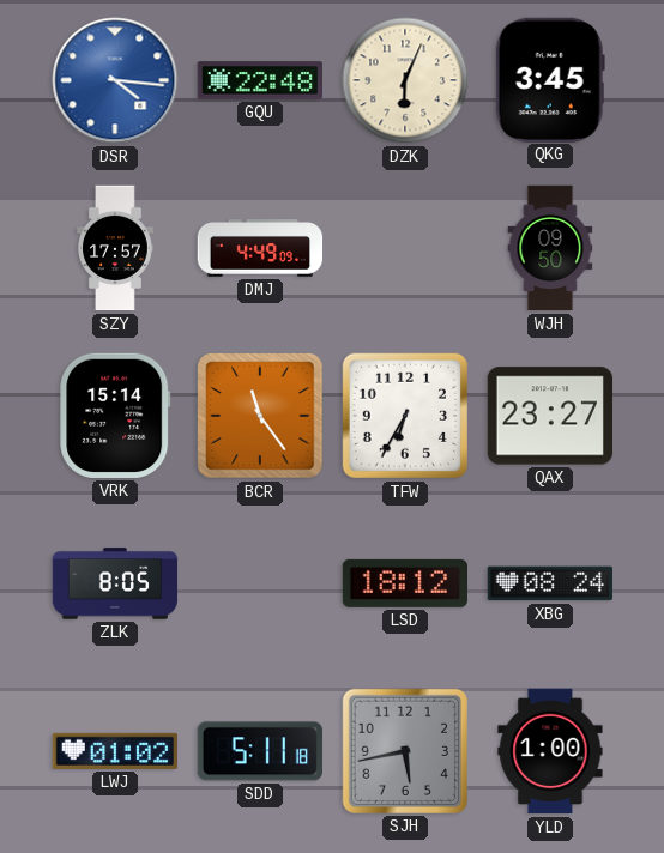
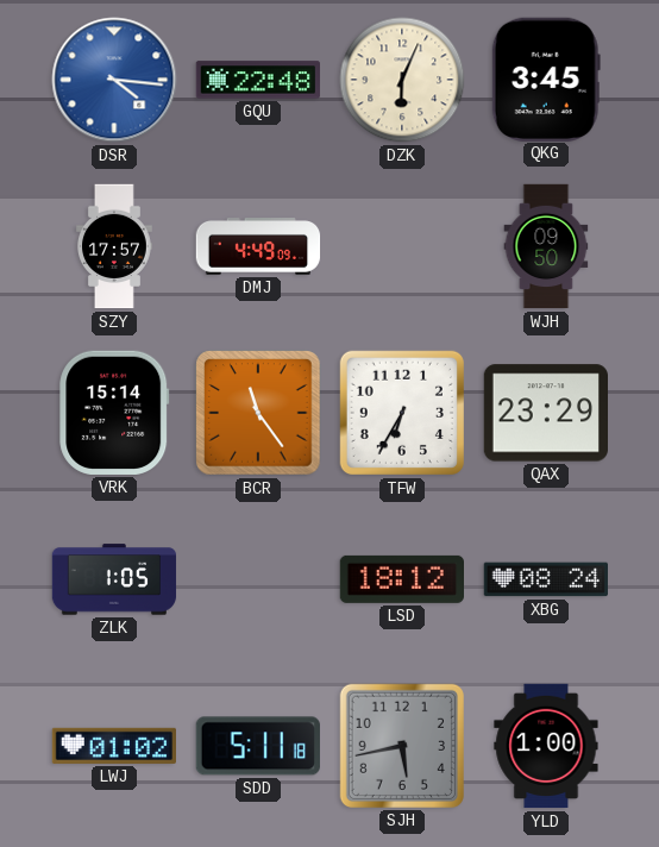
QAX: 23:27 -> 23:29
ZLK: 8:05 -> 1:05
